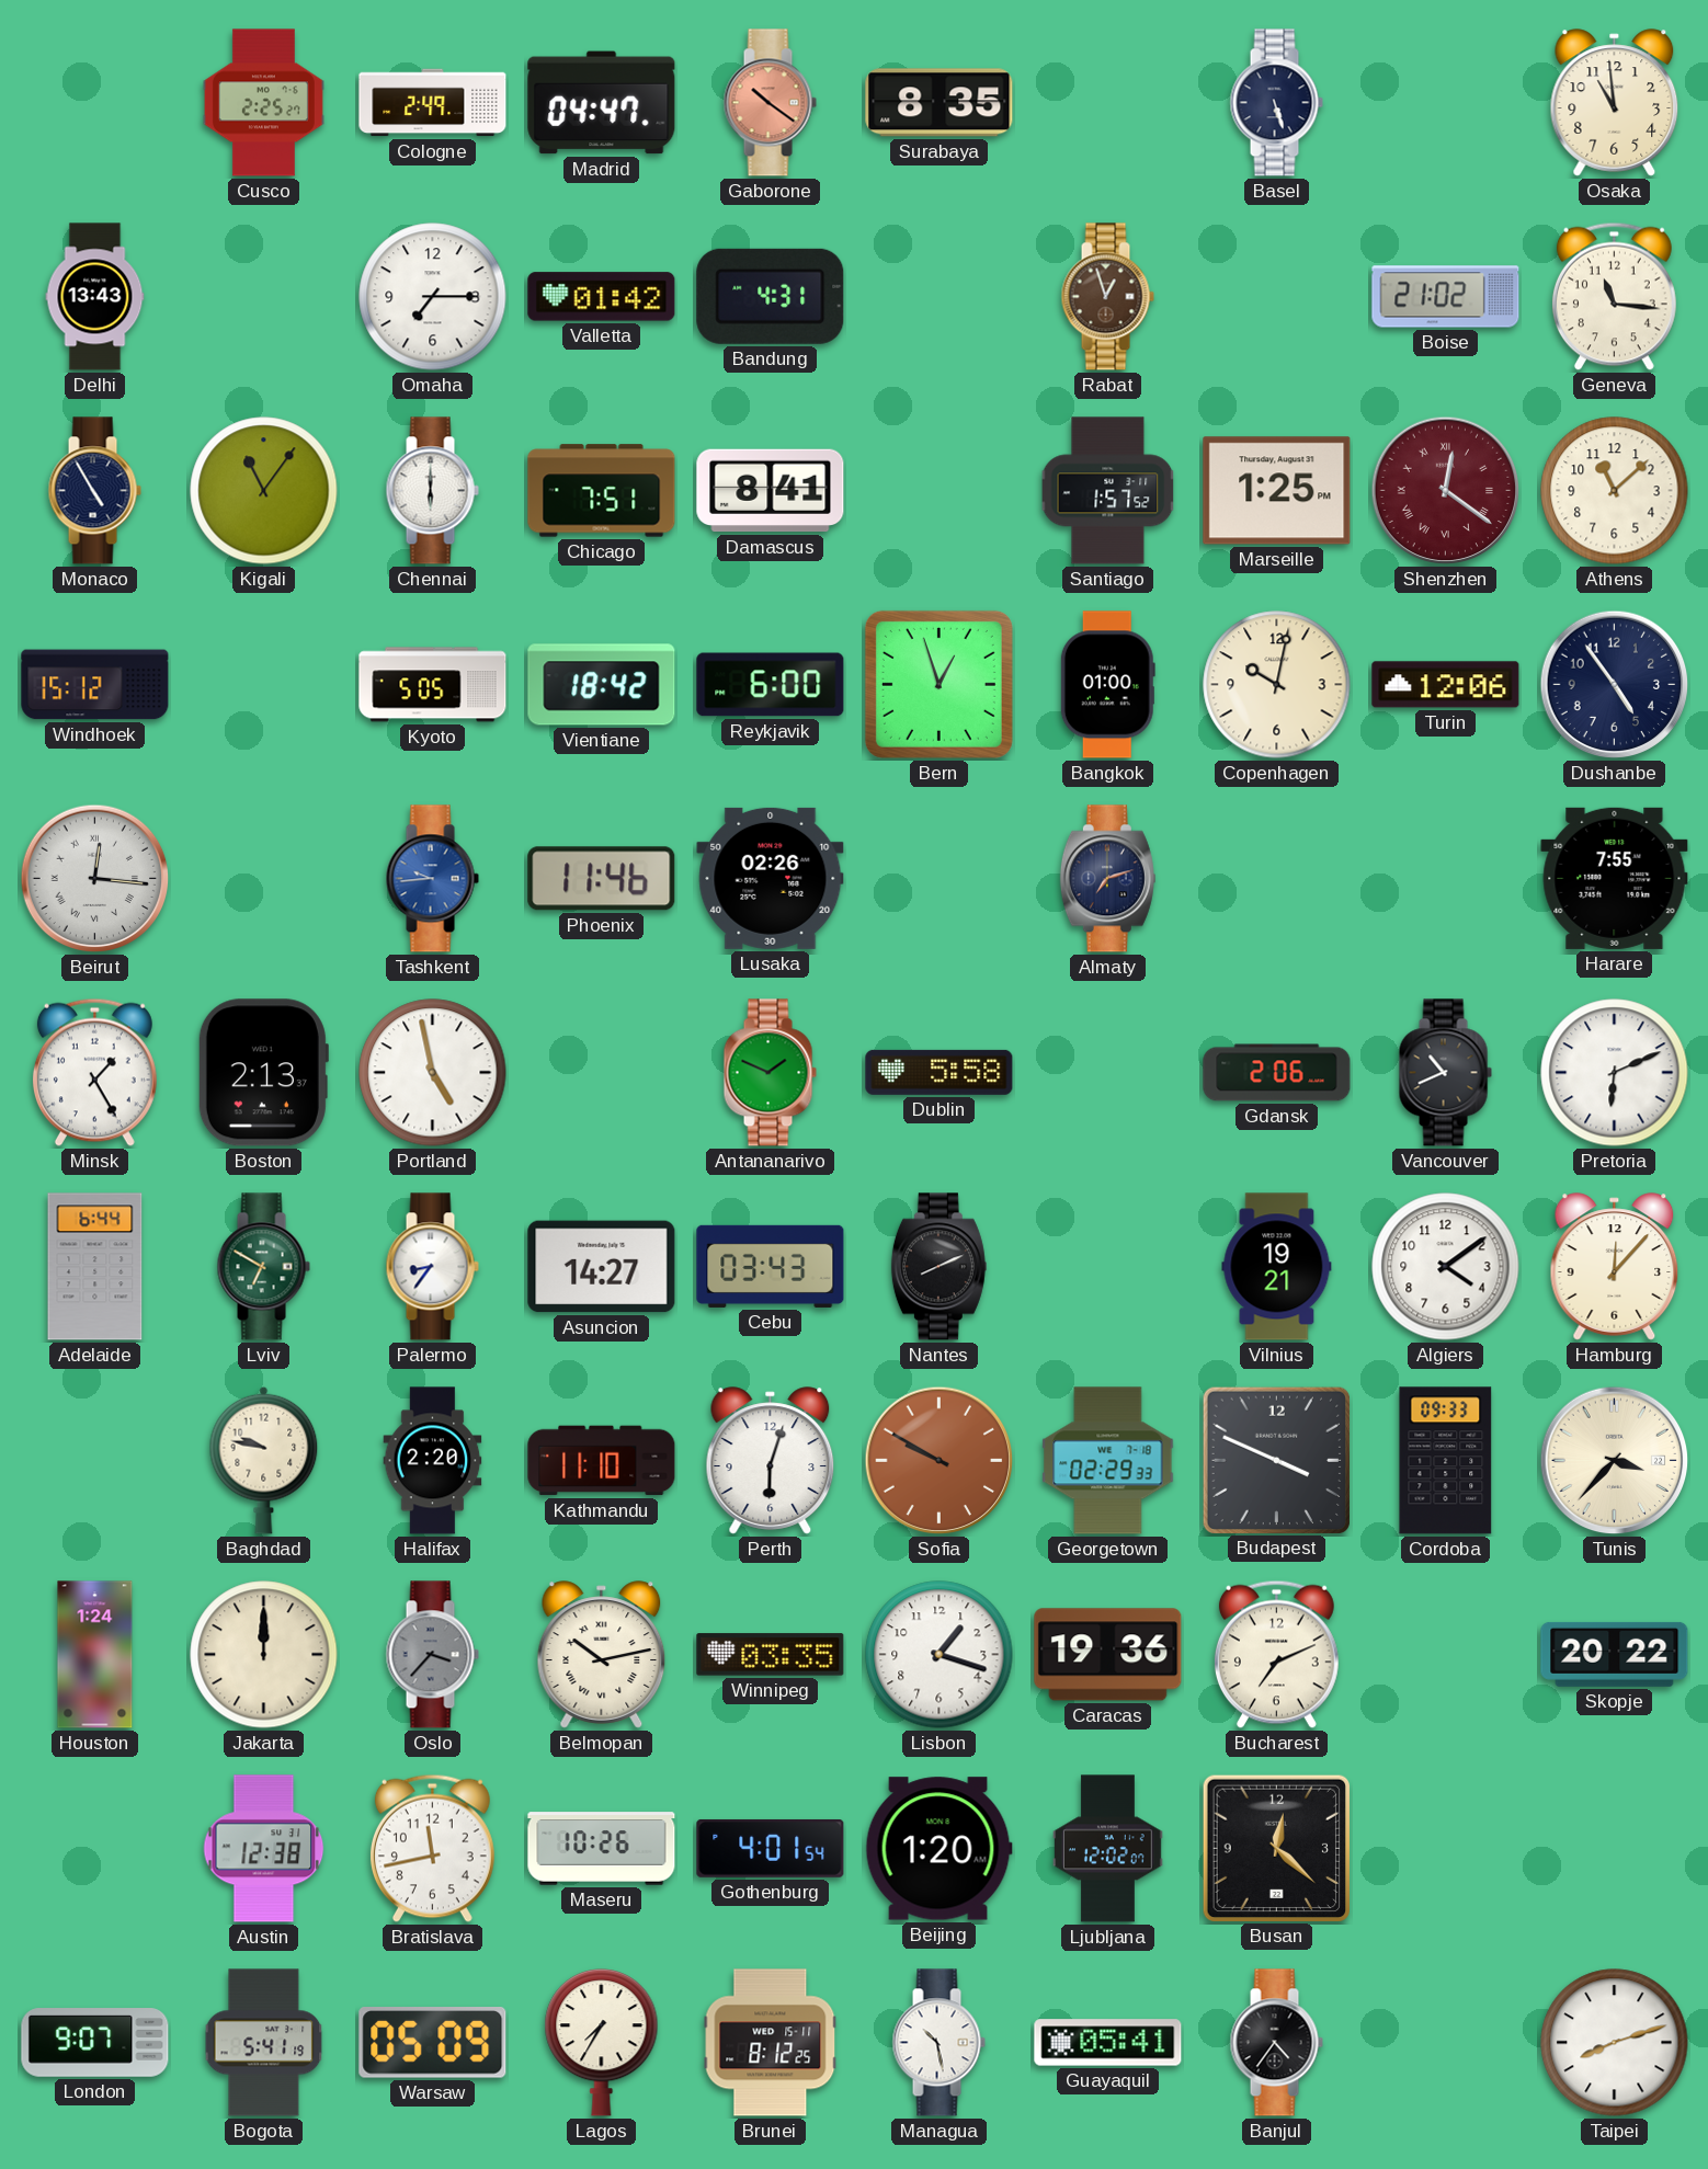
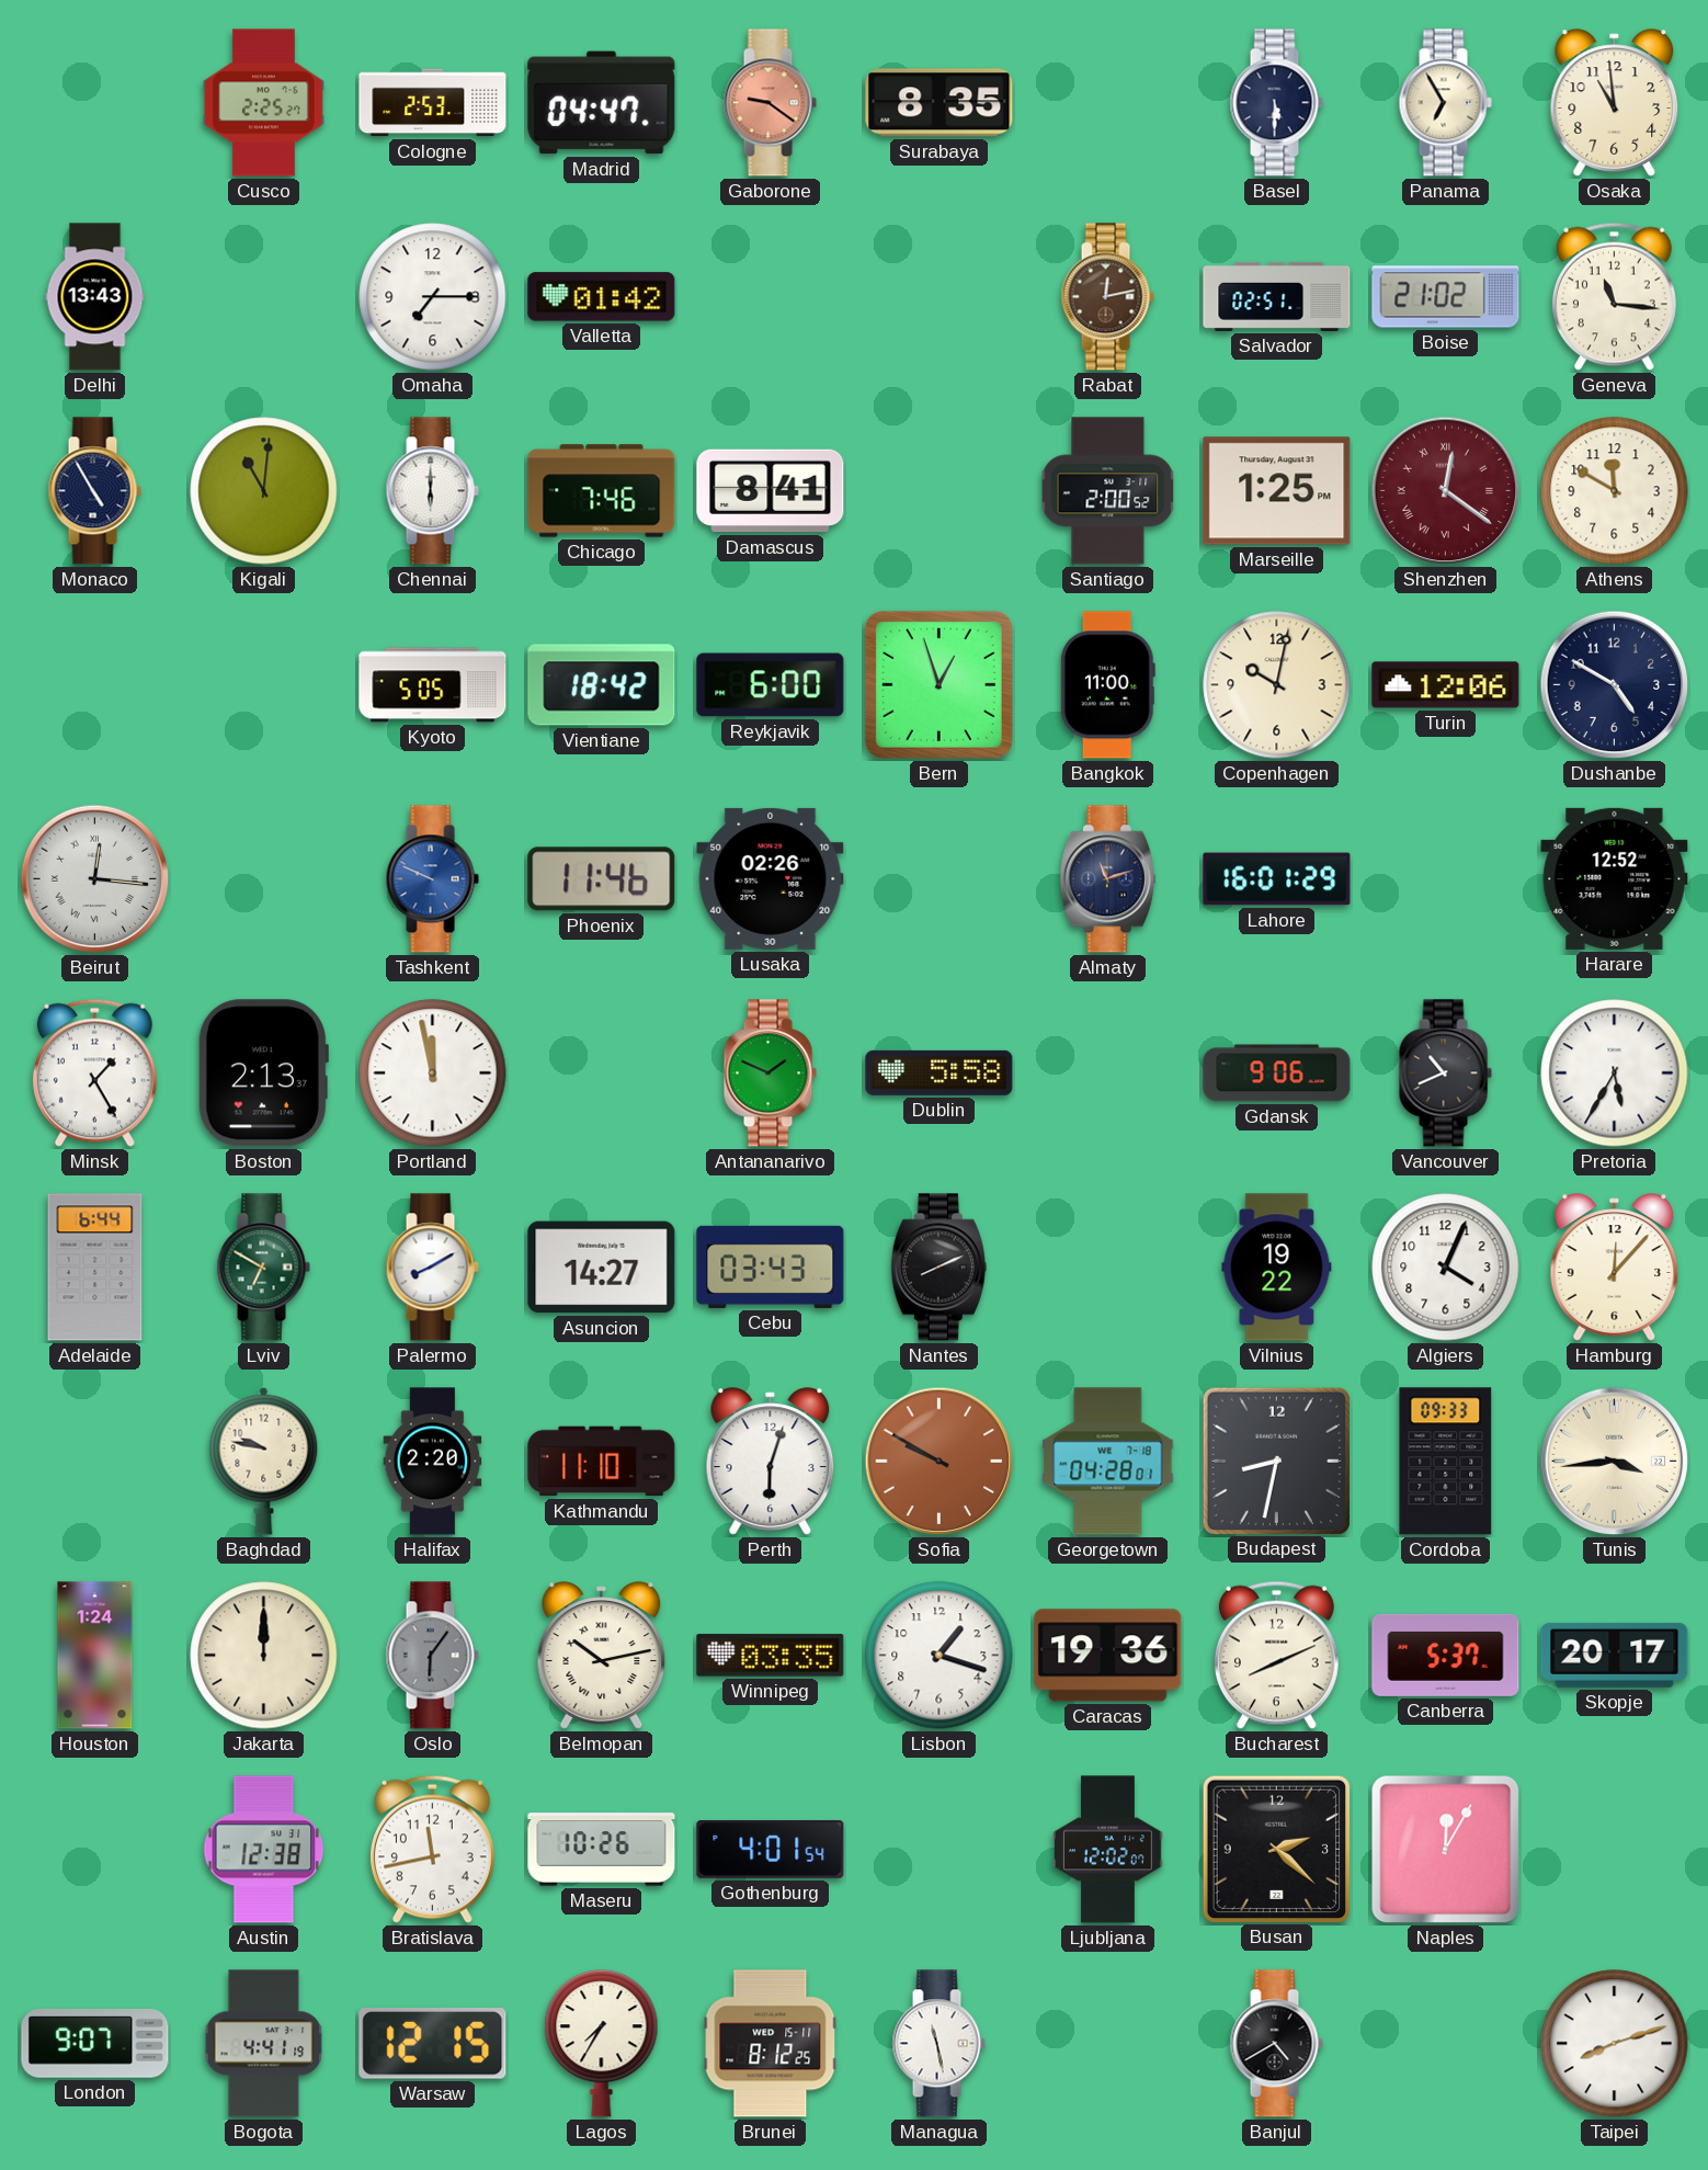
Cologne: 2:49 -> 2:53
Gaborone: 10:21 -> 9:21
Basel: 5:27 -> 5:30
Panama: none -> 6:55
Bandung: 4:31 -> none
Rabat: 12:57 -> 12:13
Salvador: none -> 02:51
Kigali: 11:06 -> 11:01
Chicago: 7:51 -> 7:46
Santiago: 1:57 -> 2:00
Athens: 11:08 -> 11:50
Windhoek: 15:12 -> none
Bangkok: 01:00 -> 11:00
Dushanbe: 4:54 -> 4:50
Tashkent: 9:44 -> 9:49
Almaty: 7:12 -> 11:12
Lahore: none -> 16:01
Harare: 7:55 -> 12:52
Portland: 4:58 -> 11:58
Gdansk: 2:06 -> 9:06
Pretoria: 6:11 -> 5:35
Palermo: 8:36 -> 8:10
Vilnius: 19:21 -> 19:22
Algiers: 4:09 -> 4:04
Georgetown: 02:29 -> 04:28
Budapest: 3:49 -> 8:32
Tunis: 3:37 -> 3:44
Oslo: 3:37 -> 6:06
Bucharest: 7:11 -> 8:11
Canberra: none -> 5:37
Skopje: 20:22 -> 20:17
Beijing: 1:20 -> none
Busan: 12:22 -> 2:22
Naples: none -> 12:05
Bogota: 5:41 -> 4:41
Warsaw: 05:09 -> 12:15
Managua: 10:28 -> 11:28
Guayaquil: 05:41 -> none
Banjul: 4:36 -> 4:40
